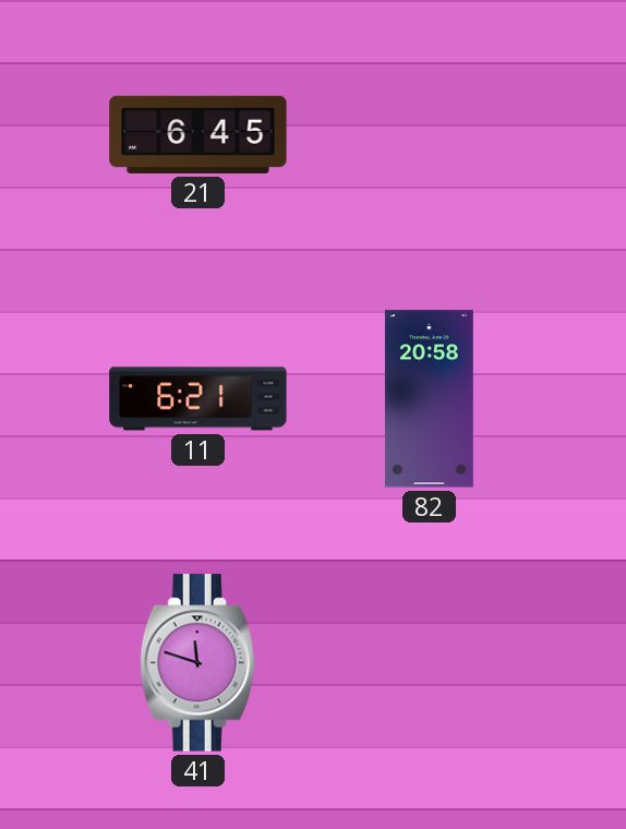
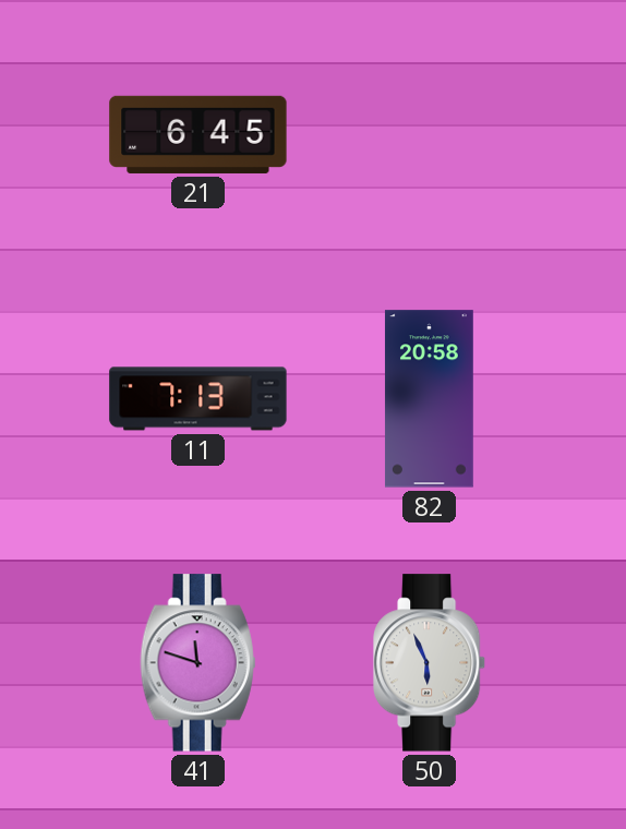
11: 6:21 -> 7:13
50: none -> 5:56
